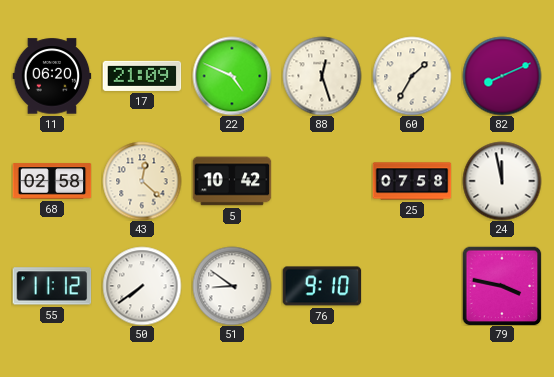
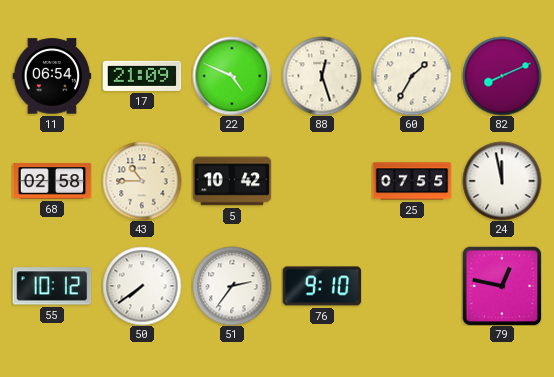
11: 06:20 -> 06:54
43: 12:22 -> 10:45
25: 07:58 -> 07:55
55: 11:12 -> 10:12
51: 8:51 -> 2:36
79: 3:47 -> 12:47
